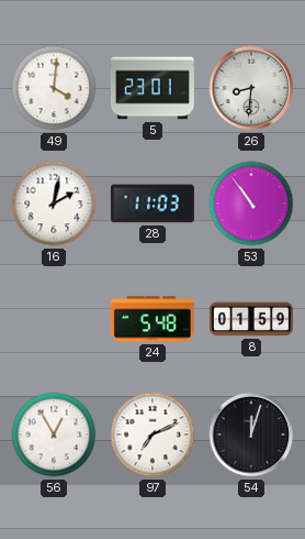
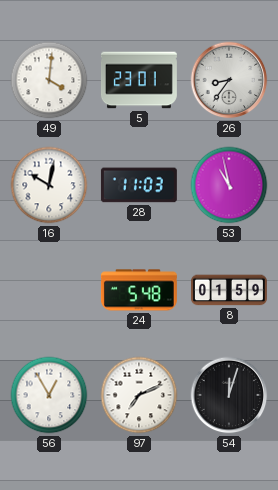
26: 8:31 -> 8:36
16: 2:02 -> 10:02
53: 10:54 -> 10:58
